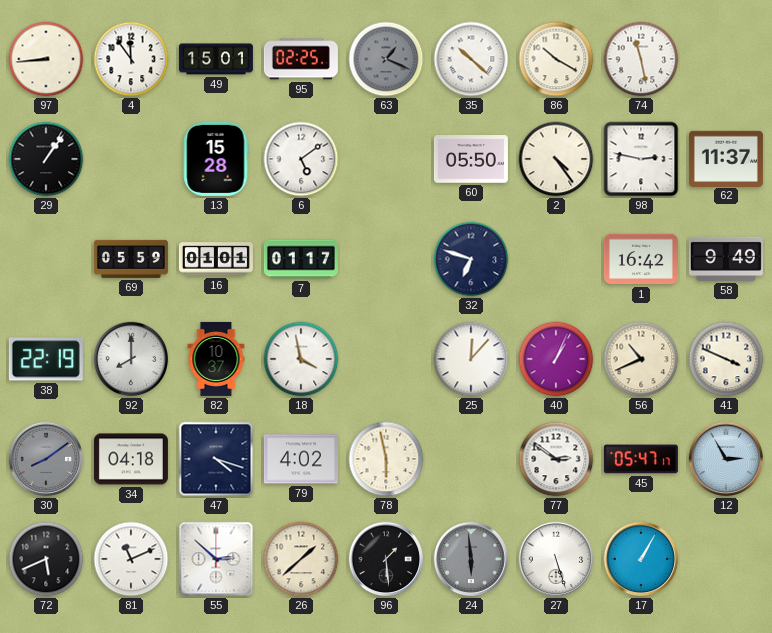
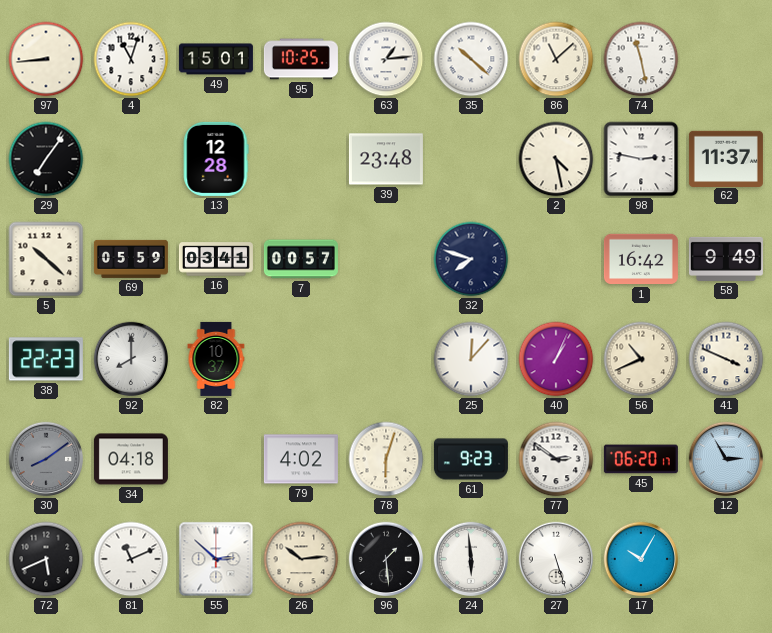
4: 11:54 -> 11:03
95: 02:25 -> 10:25
63: 1:19 -> 1:14
63 dial: grey -> white
86: 10:20 -> 11:08
29: 1:06 -> 7:06
13: 15:28 -> 12:28
6: 5:09 -> none
39: none -> 23:48
60: 05:50 -> none
2: 4:24 -> 4:28
5: none -> 10:22
16: 01:01 -> 03:41
7: 01:17 -> 00:57
32: 6:48 -> 7:48
38: 22:19 -> 22:23
18: 3:58 -> none
47: 4:18 -> none
78: 5:58 -> 6:03
61: none -> 9:23
45: 05:47 -> 06:20
26: 1:38 -> 10:14
24 dial: grey -> white
17: 1:05 -> 10:05
